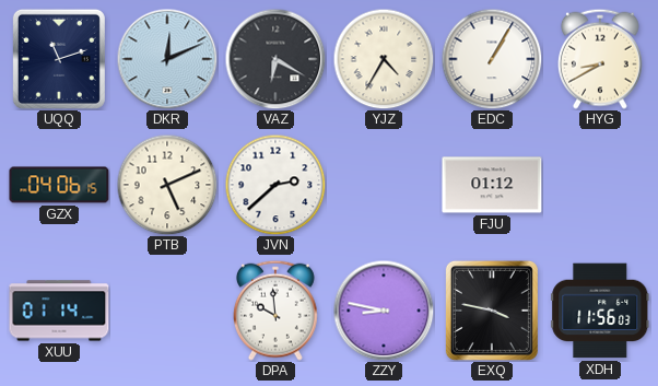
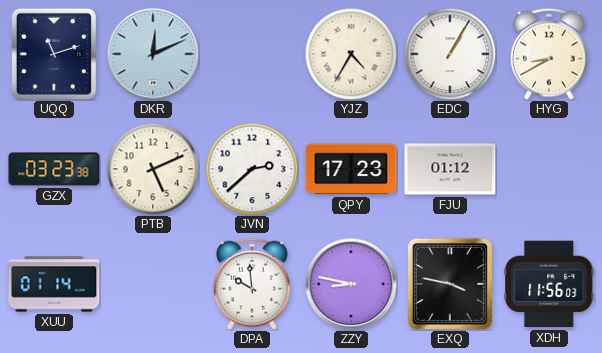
VAZ: 6:20 -> none
GZX: 04:06 -> 03:23
QPY: none -> 17:23
